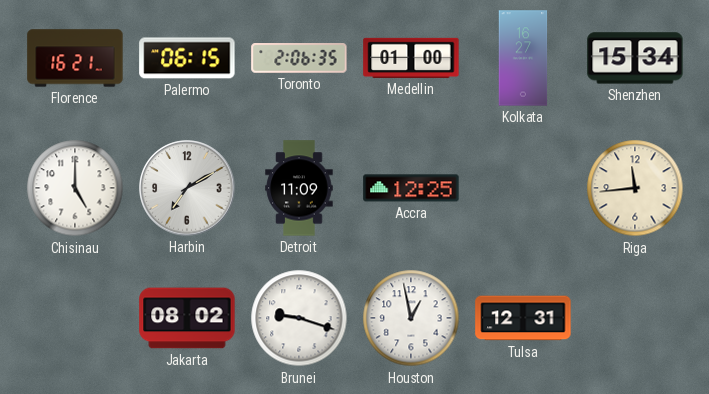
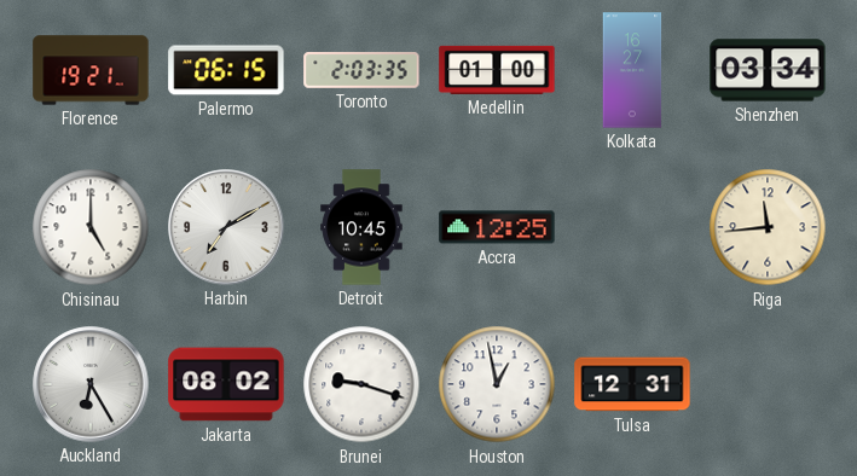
Florence: 16:21 -> 19:21
Toronto: 2:06 -> 2:03
Shenzhen: 15:34 -> 03:34
Detroit: 11:09 -> 10:45
Auckland: none -> 6:25
